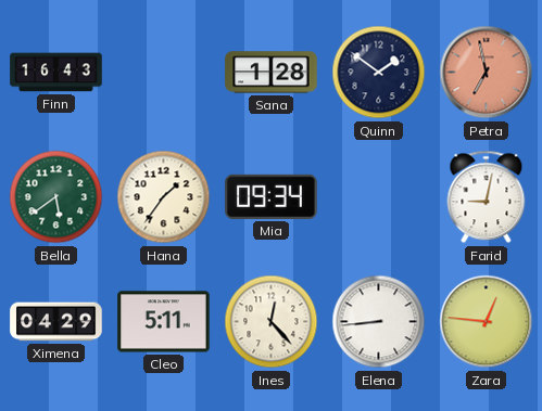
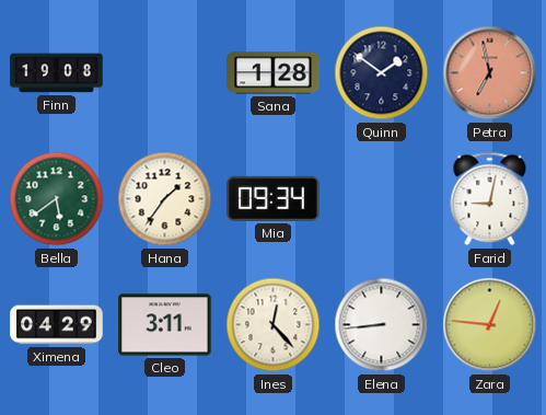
Finn: 16:43 -> 19:08
Cleo: 5:11 -> 3:11
